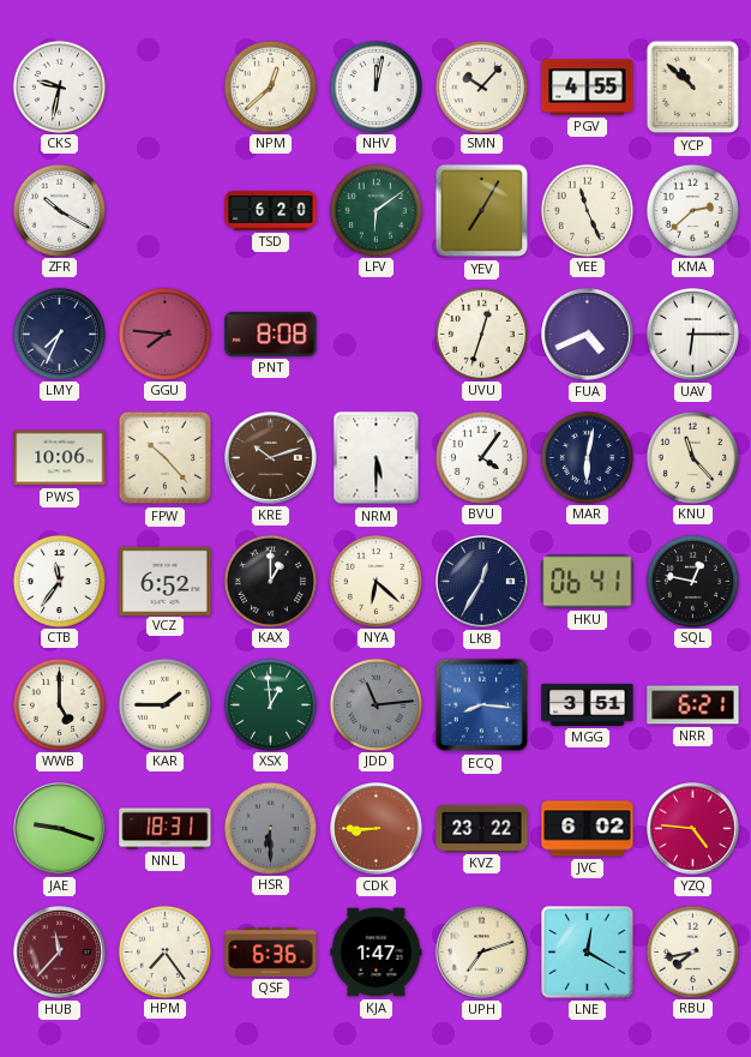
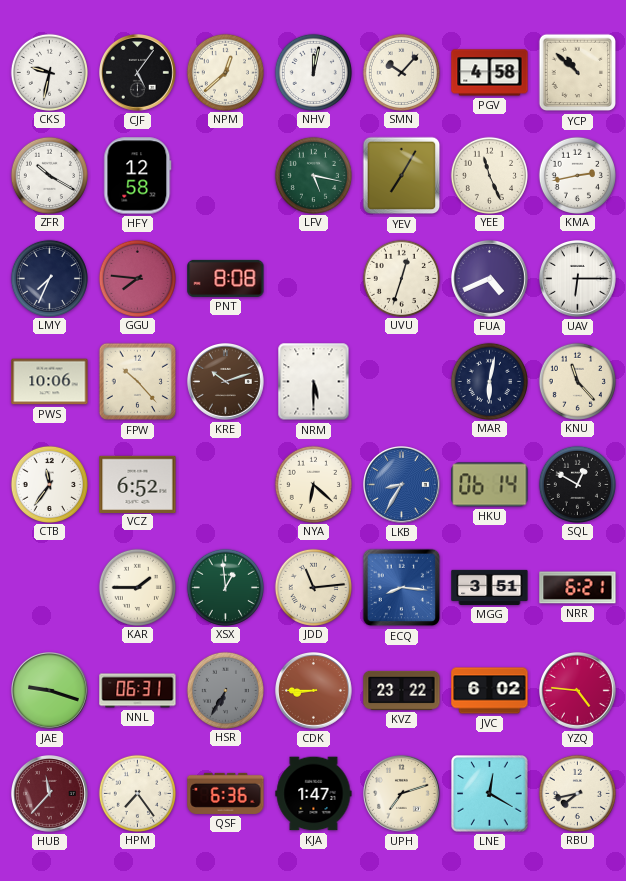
CJF: none -> 5:06
PGV: 4:55 -> 4:58
HFY: none -> 12:58
TSD: 6:20 -> none
LFV: 6:09 -> 5:17
KMA: 2:38 -> 2:43
BVU: 4:06 -> none
KAX: 1:00 -> none
LKB: 12:35 -> 8:35
LKB dial: navy -> blue
HKU: 06:41 -> 06:14
SQL: 12:47 -> 12:50
WWB: 5:00 -> none
JDD dial: grey -> cream
NNL: 18:31 -> 06:31
HSR: 6:30 -> 6:35
